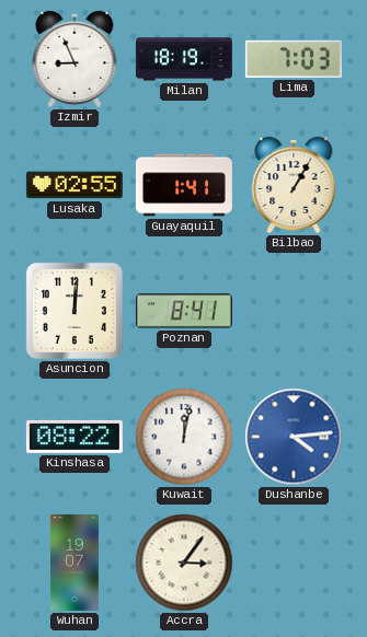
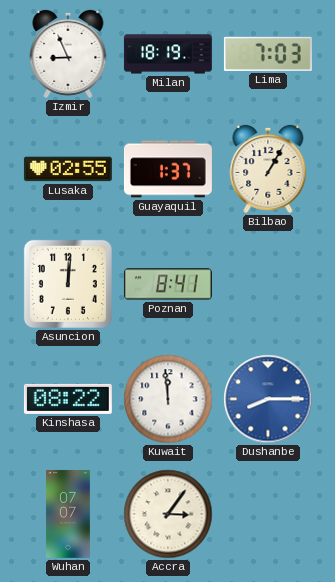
Guayaquil: 1:41 -> 1:37
Kuwait: 12:02 -> 11:59
Dushanbe: 4:14 -> 8:15
Wuhan: 19:07 -> 07:07
